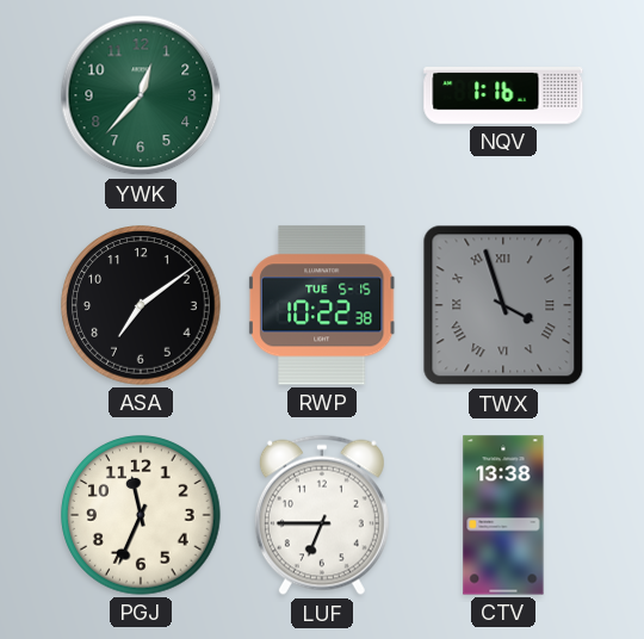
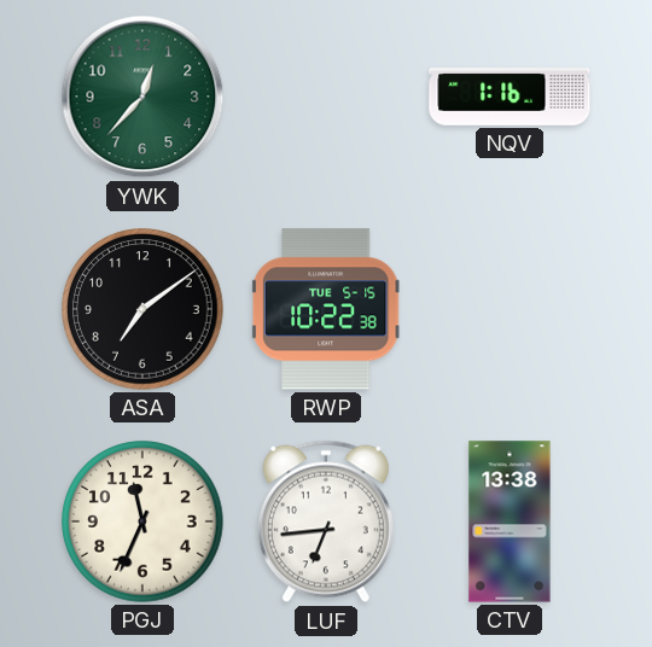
TWX: 3:57 -> none
LUF: 6:45 -> 6:44
